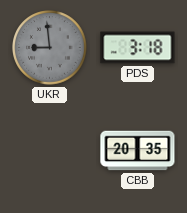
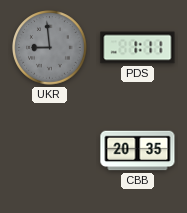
PDS: 3:18 -> 1:11
